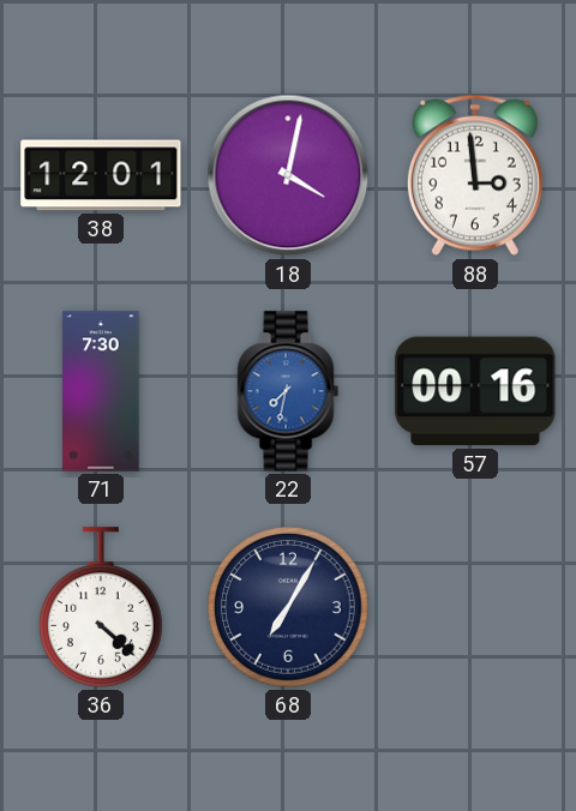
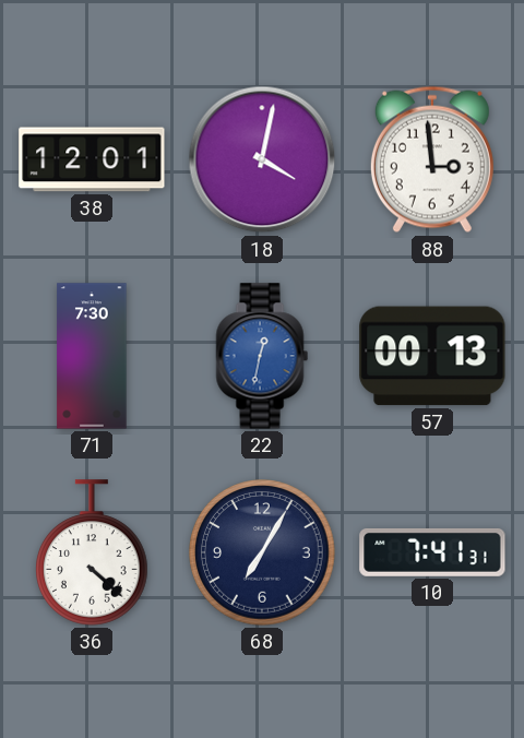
22: 7:32 -> 12:32
57: 00:16 -> 00:13
10: none -> 7:41
